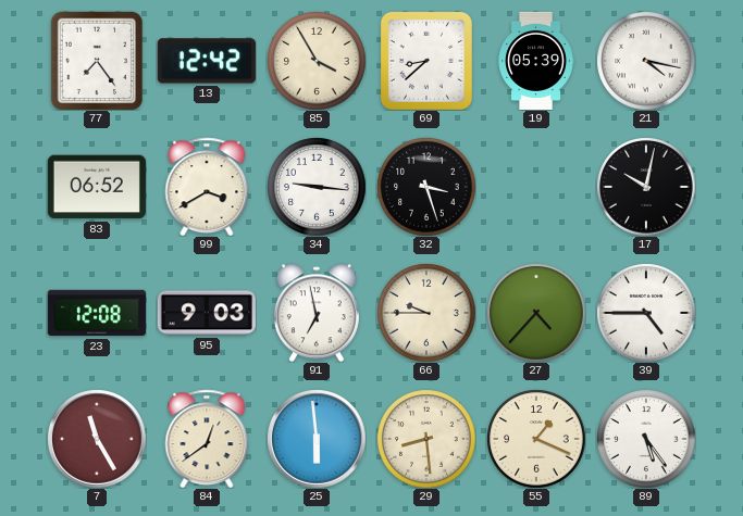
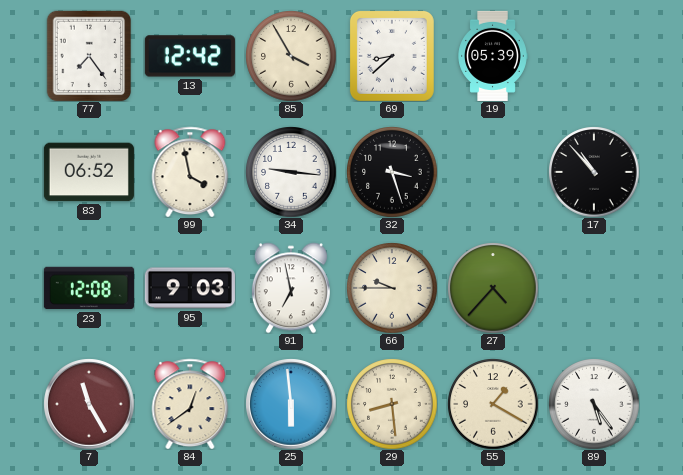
21: 4:17 -> none
99: 3:40 -> 3:58
17: 10:02 -> 10:53
39: 4:45 -> none
55: 1:19 -> 1:20
